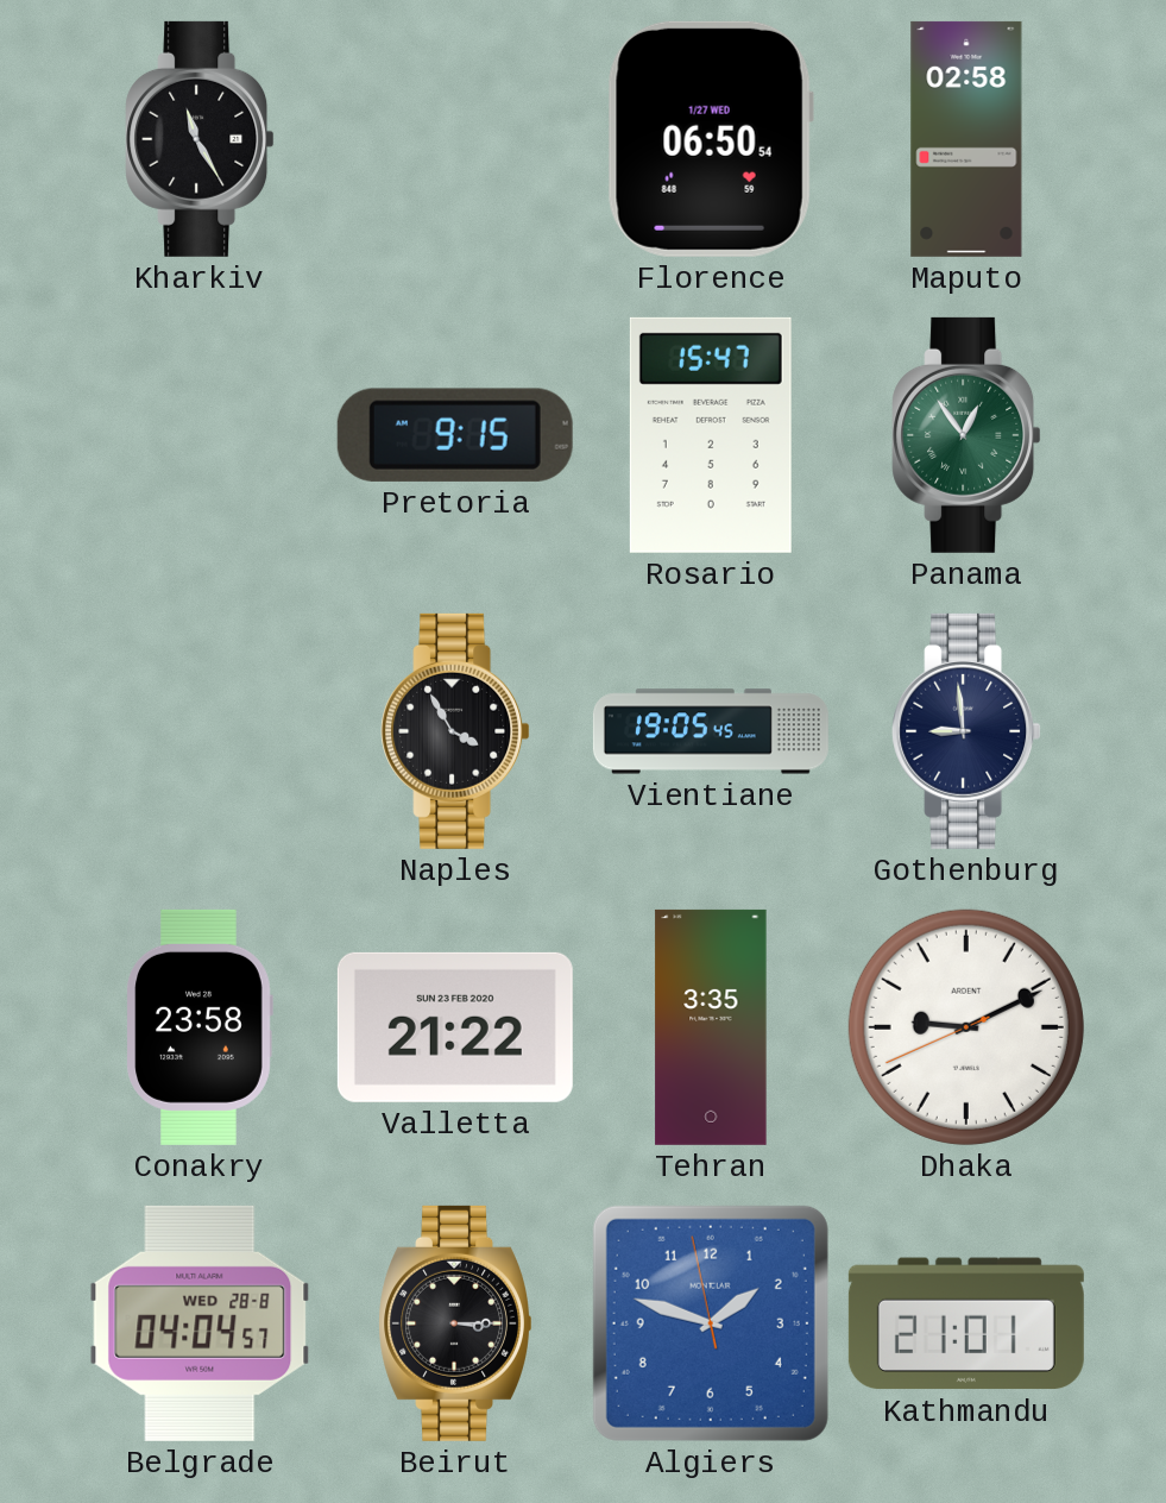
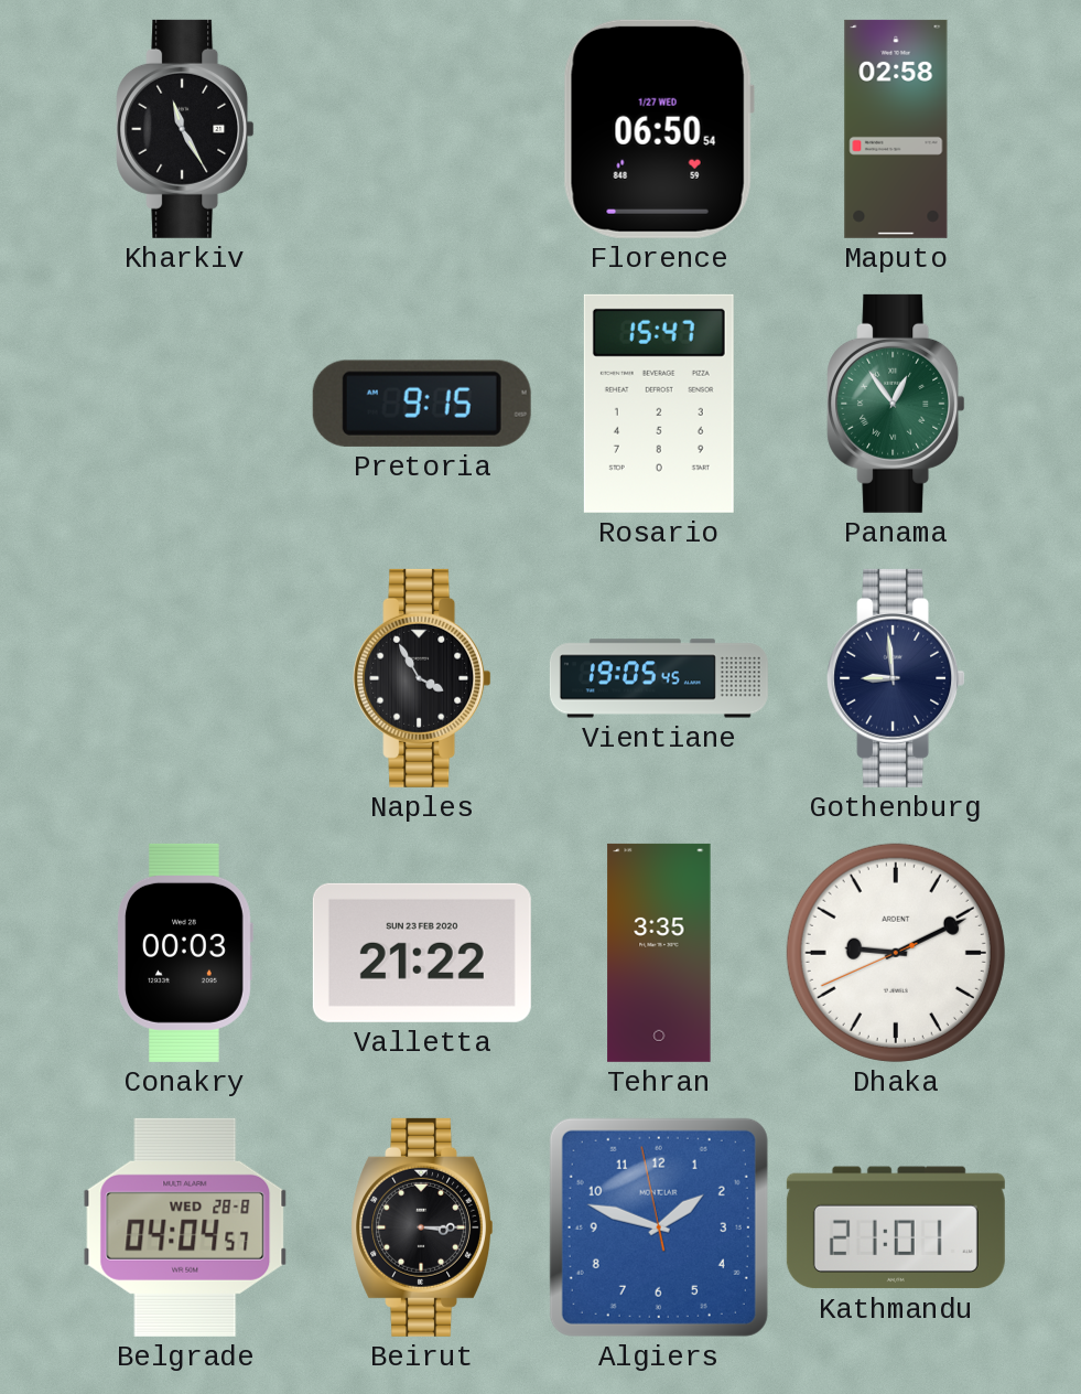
Conakry: 23:58 -> 00:03
